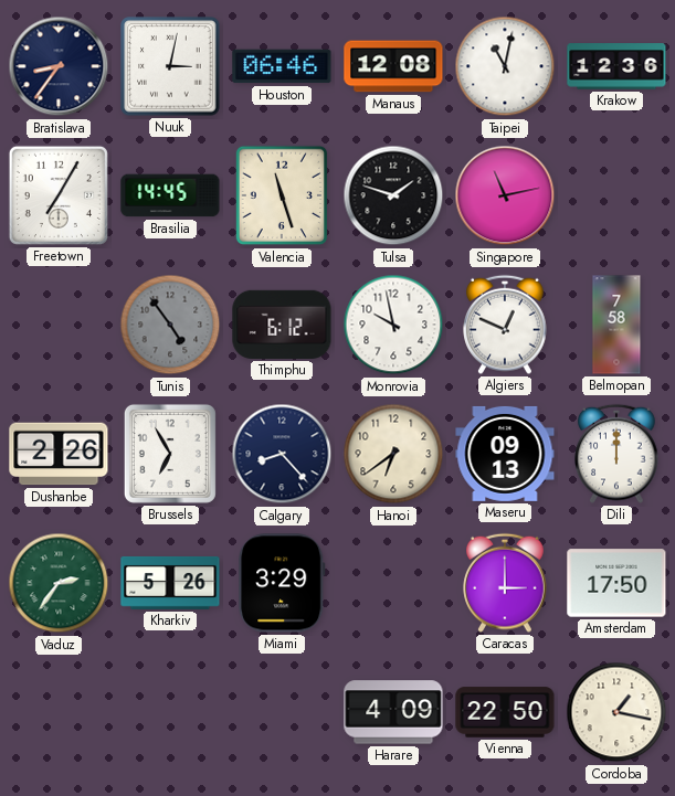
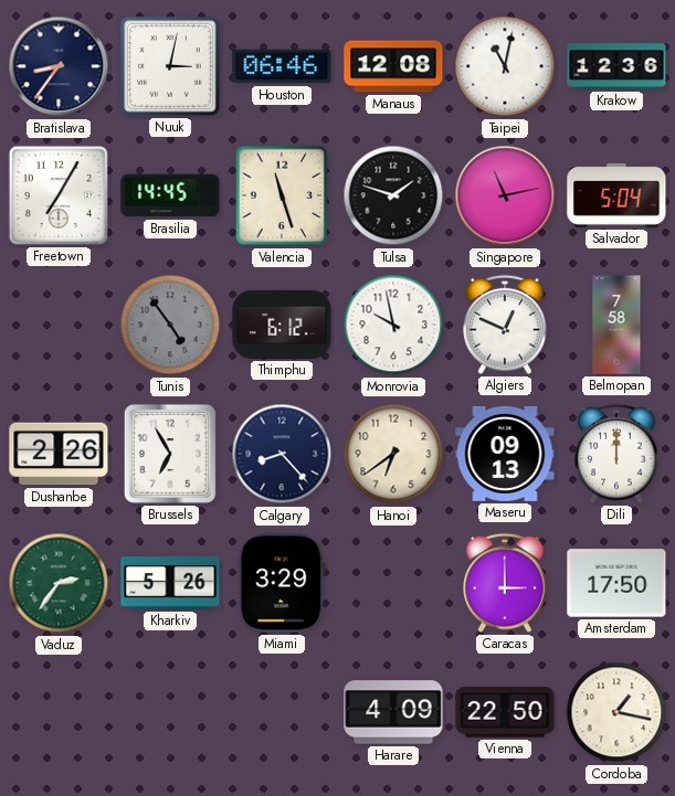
Salvador: none -> 5:04
